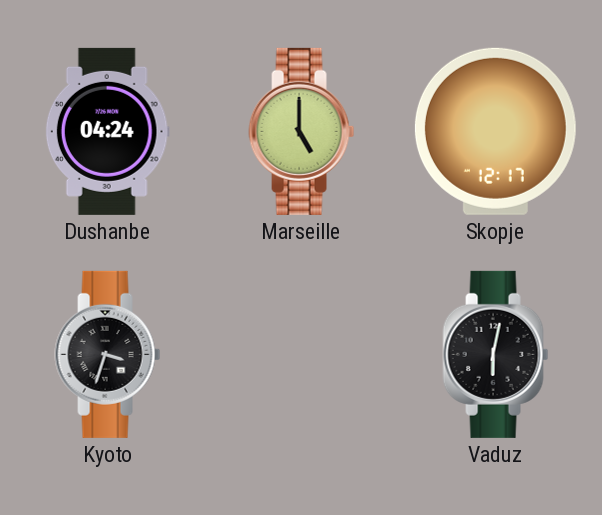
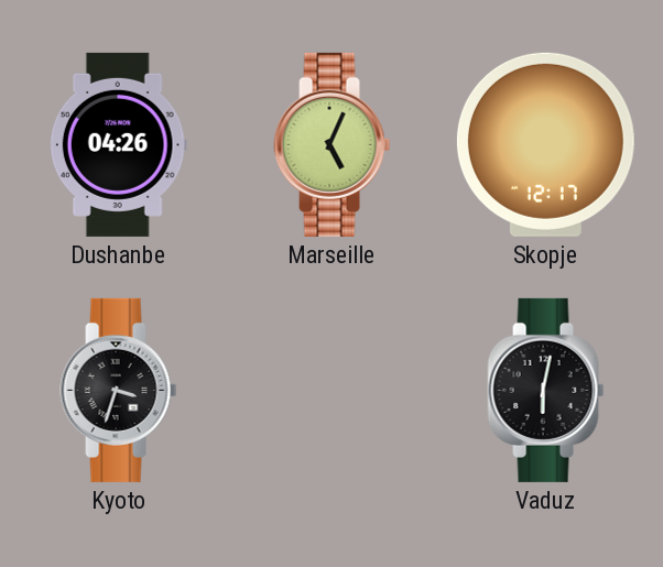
Dushanbe: 04:24 -> 04:26
Marseille: 5:00 -> 5:04
